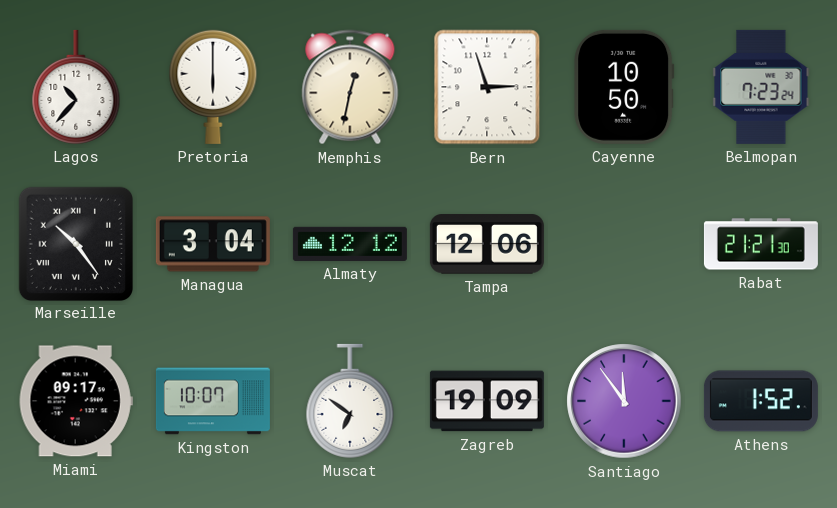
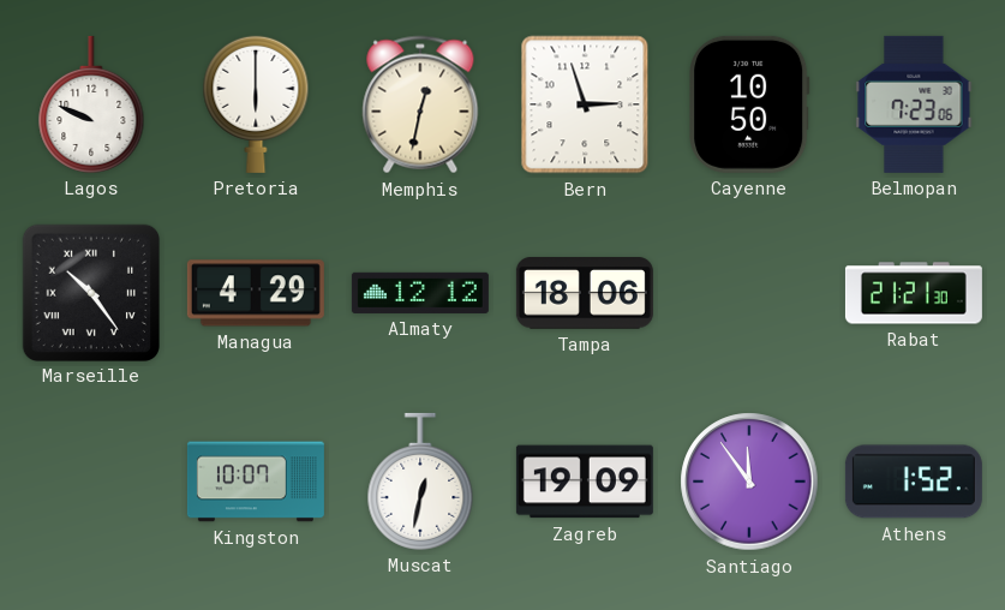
Lagos: 10:37 -> 9:49
Belmopan: 7:23:24 -> 7:23:06
Managua: 3:04 -> 4:29
Tampa: 12:06 -> 18:06
Miami: 09:17 -> none
Muscat: 6:51 -> 12:32
